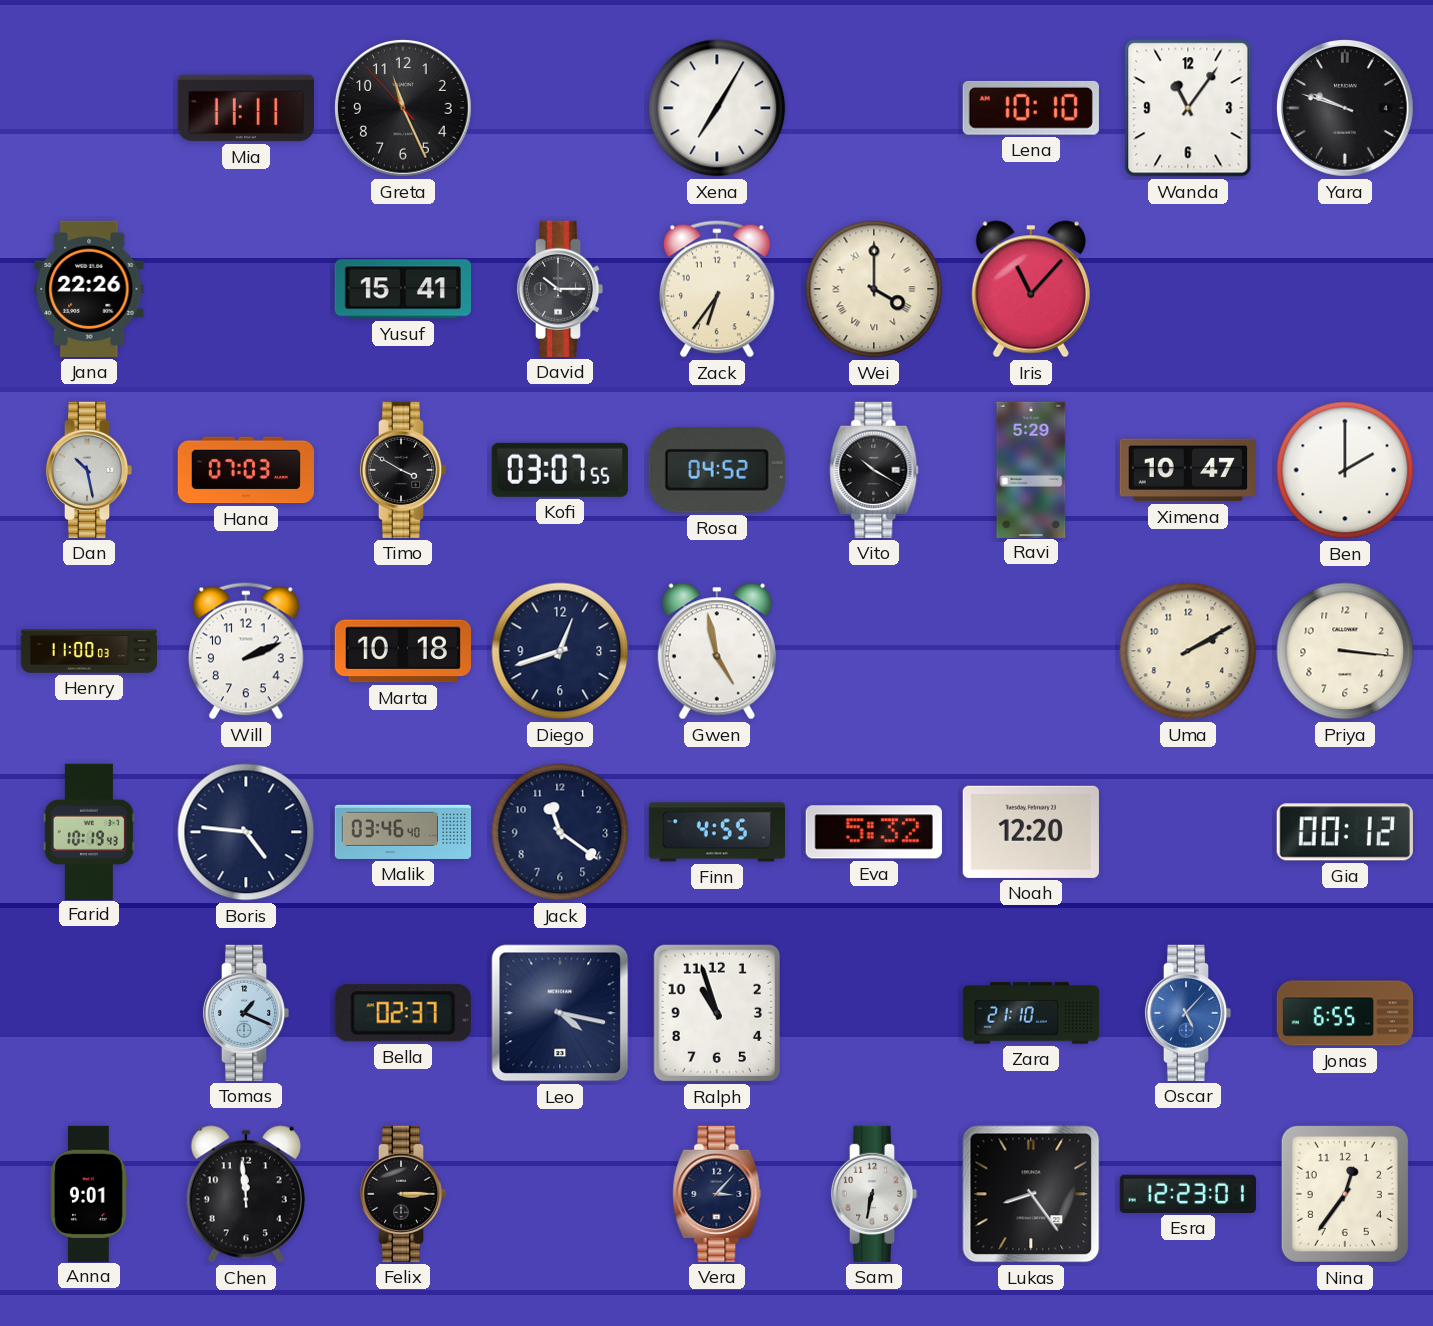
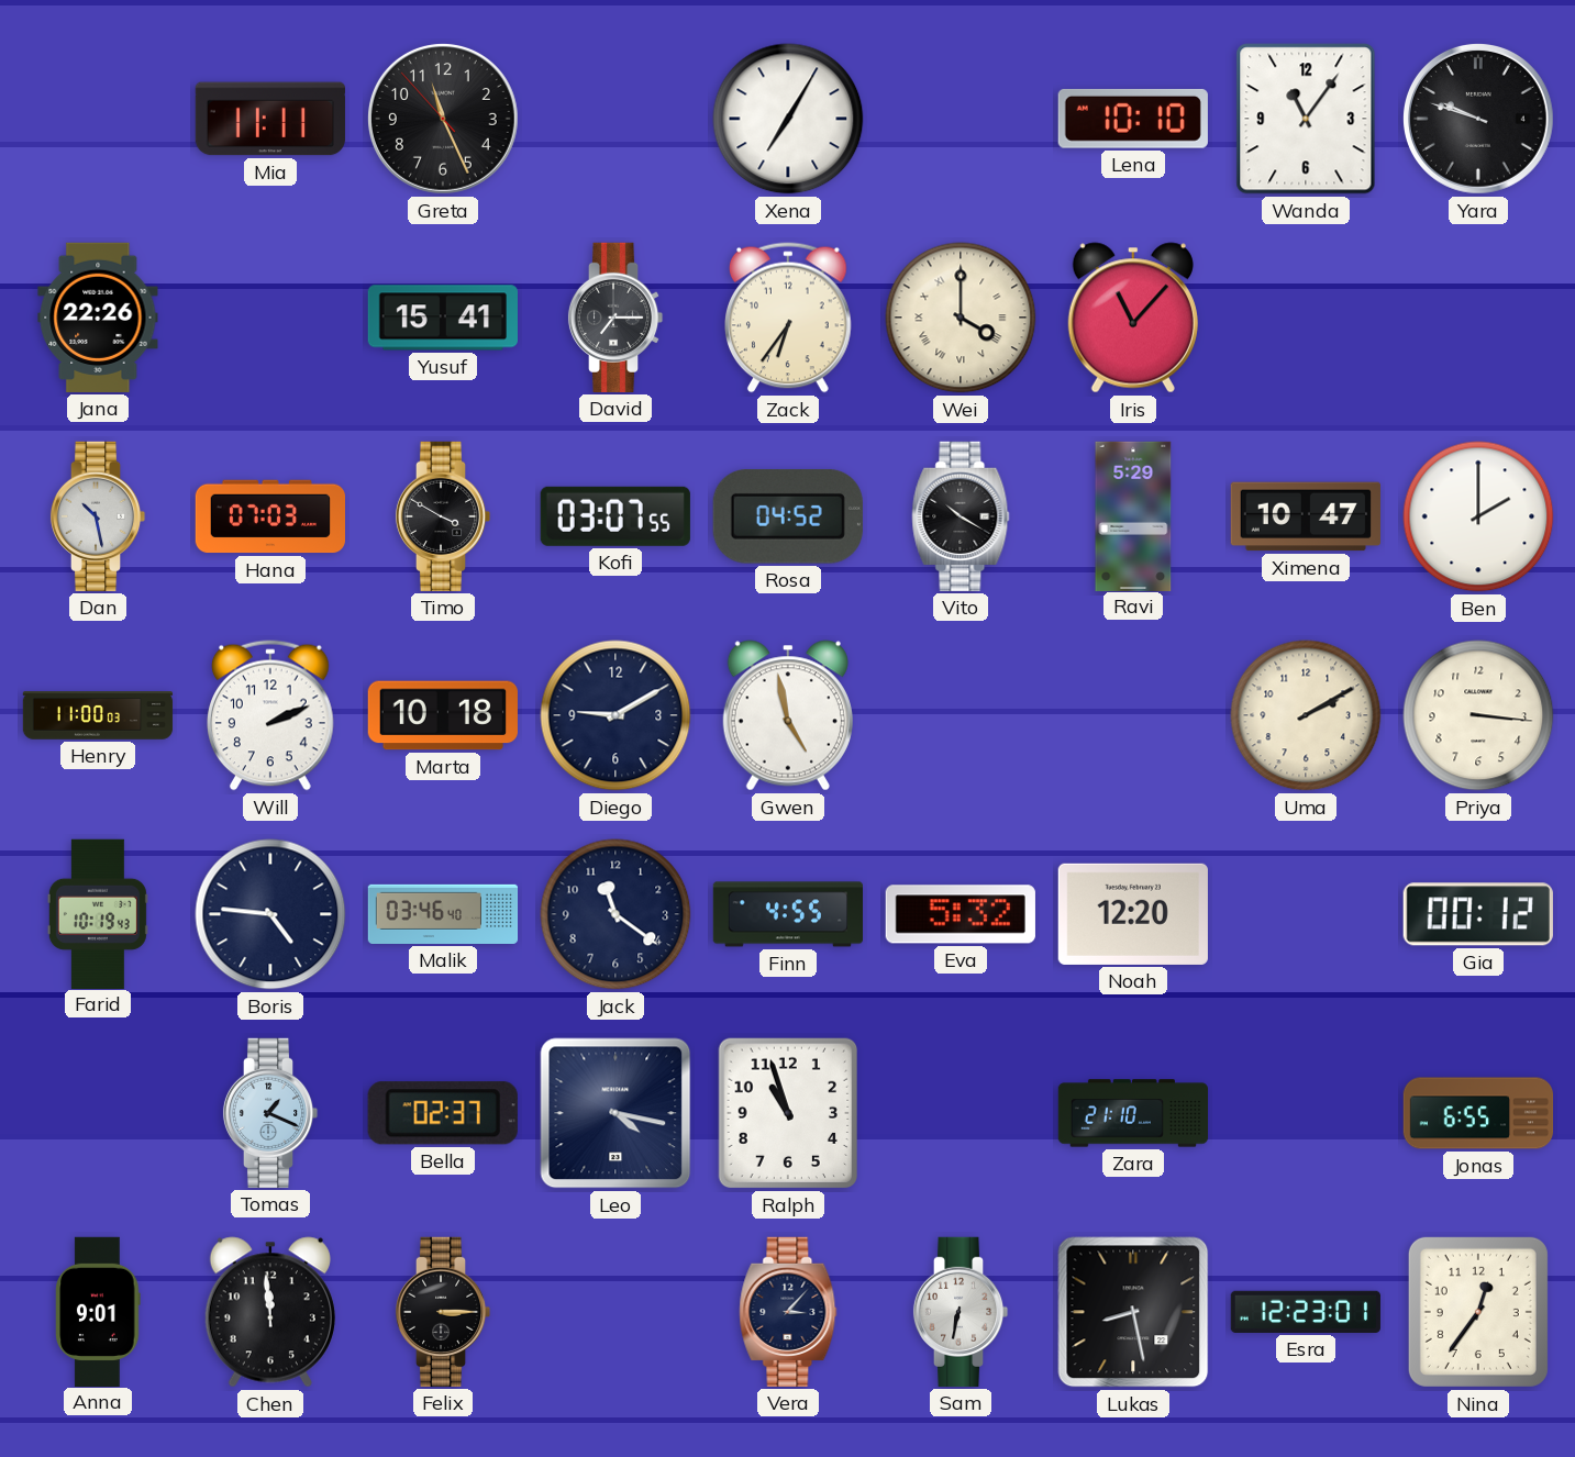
David: 10:15 -> 7:15
Diego: 12:42 -> 9:10
Oscar: 5:07 -> none
Lukas: 8:24 -> 8:28
